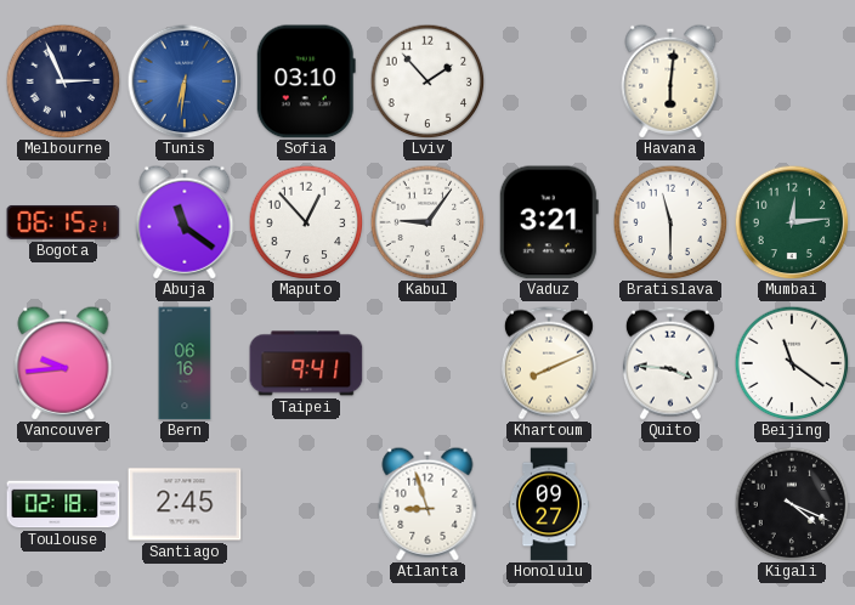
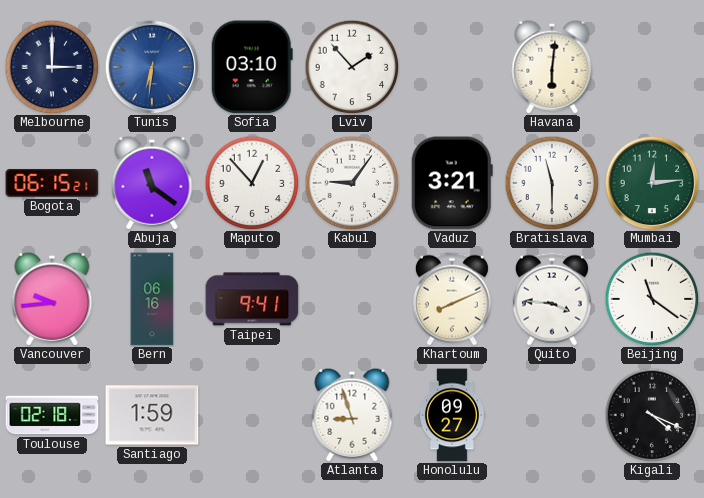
Melbourne: 2:56 -> 3:00
Santiago: 2:45 -> 1:59
